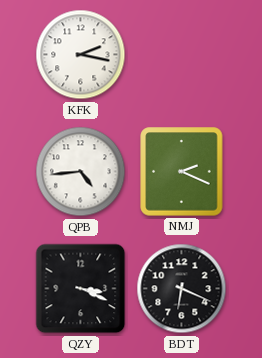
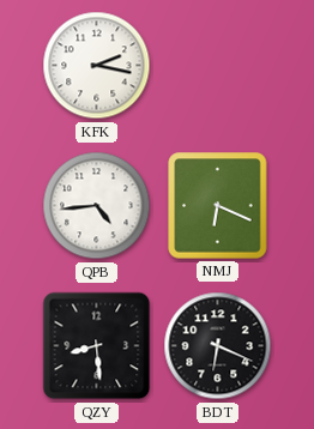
NMJ: 2:19 -> 6:19
QZY: 3:19 -> 8:29
